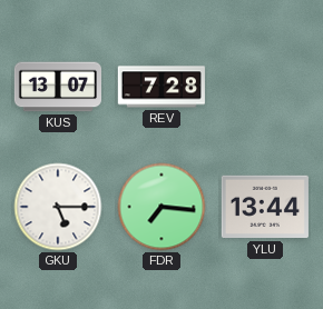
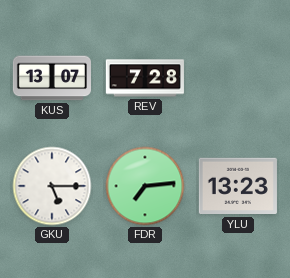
FDR: 7:16 -> 7:14
YLU: 13:44 -> 13:23
